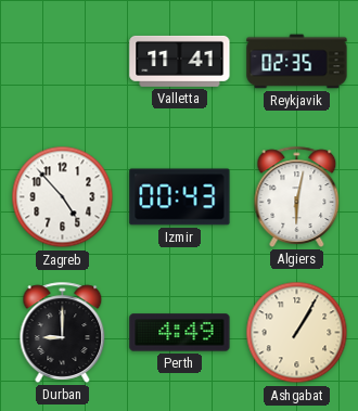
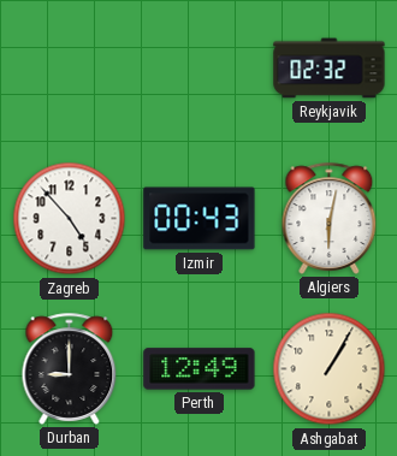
Valletta: 11:41 -> none
Reykjavik: 02:35 -> 02:32
Perth: 4:49 -> 12:49
